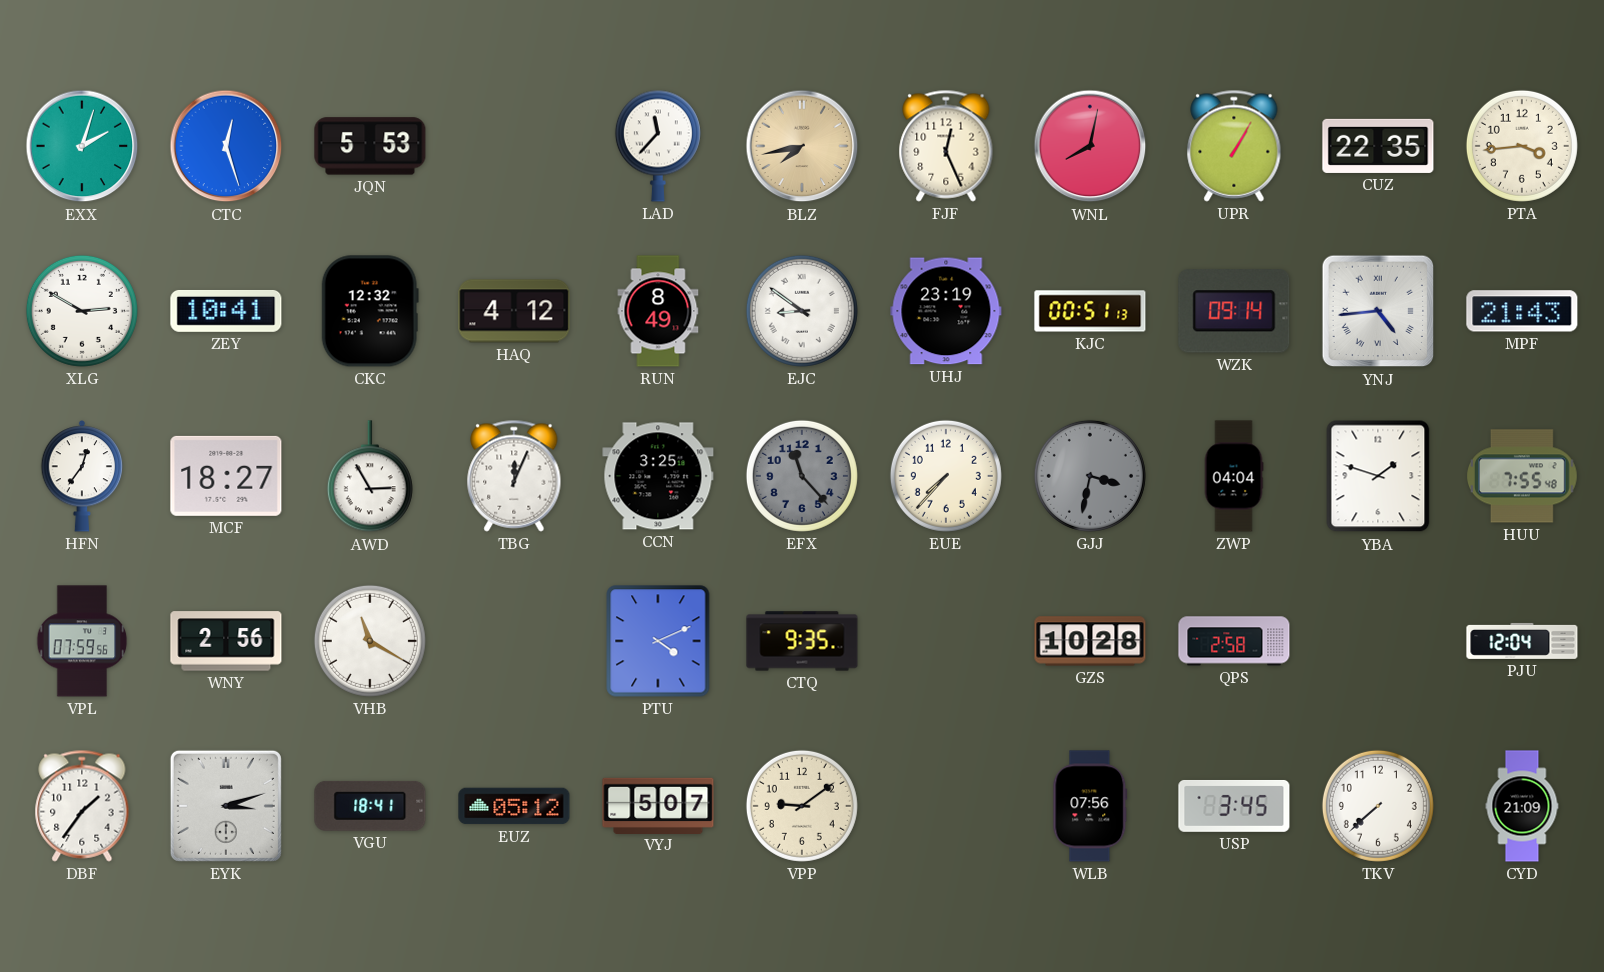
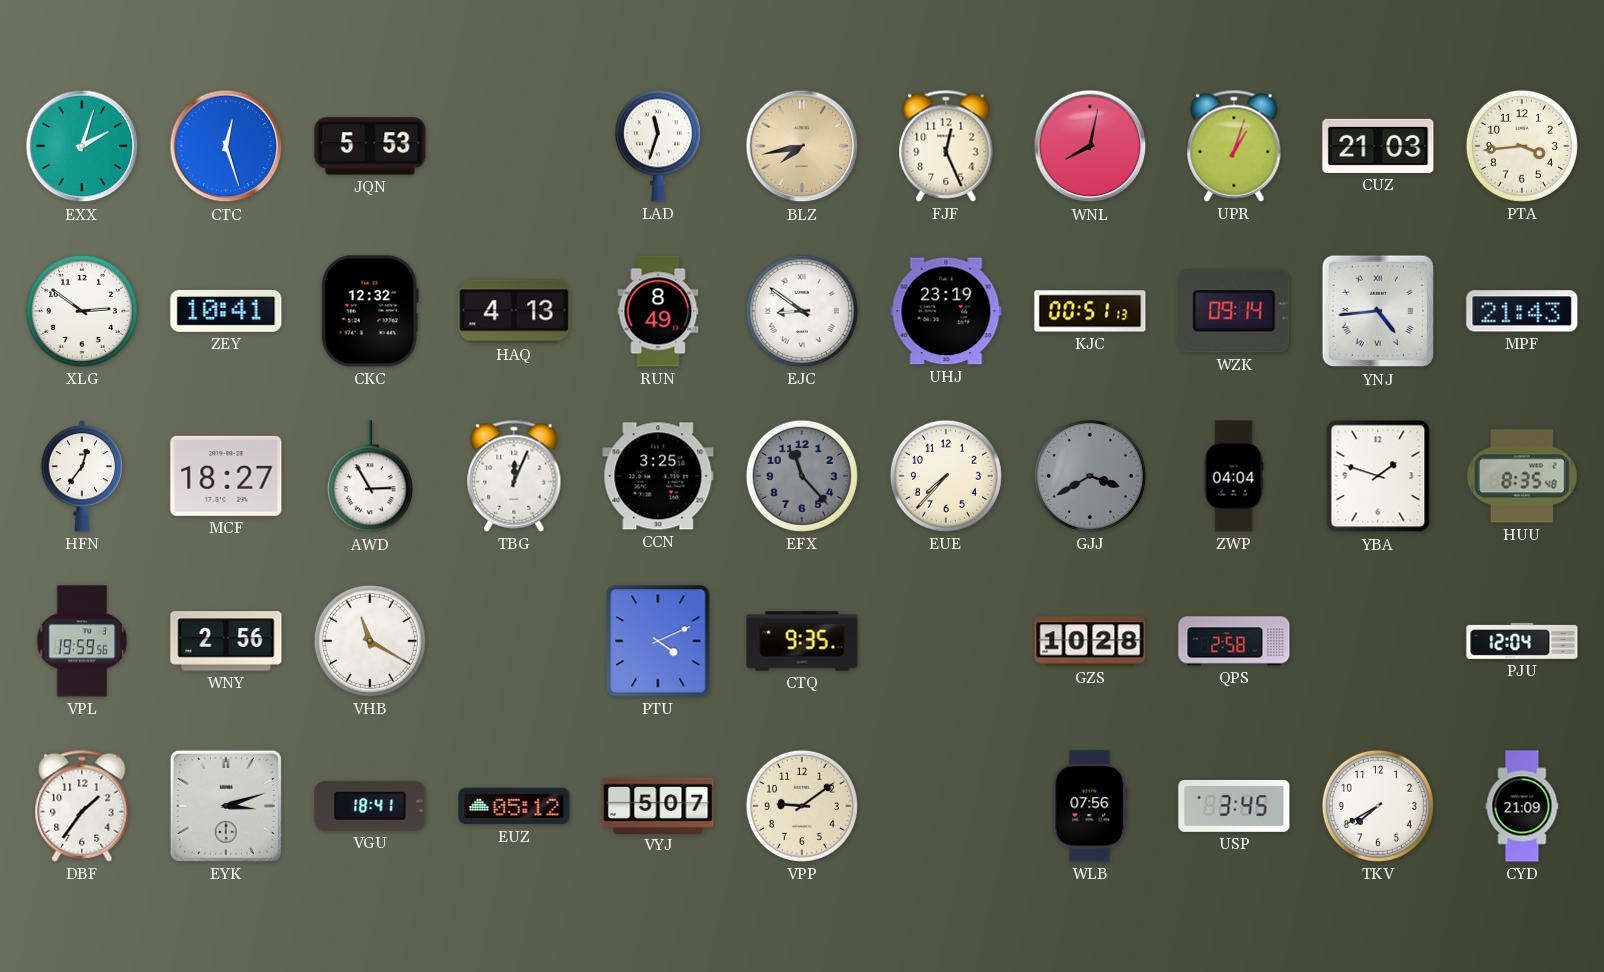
LAD: 11:37 -> 11:33
UPR: 1:05 -> 1:03
CUZ: 22:35 -> 21:03
XLG: 2:50 -> 2:51
HAQ: 4:12 -> 4:13
GJJ: 3:32 -> 3:40
HUU: 7:55 -> 8:35
VPL: 07:59 -> 19:59
TKV: 7:38 -> 7:40
